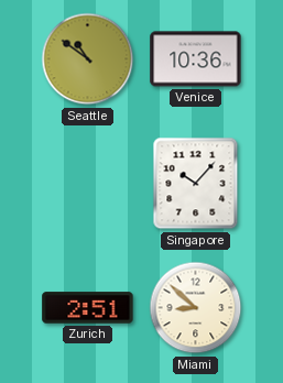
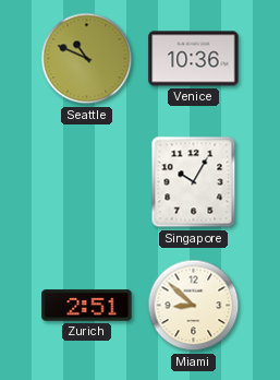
Seattle: 10:51 -> 10:49
Singapore: 10:07 -> 10:05
